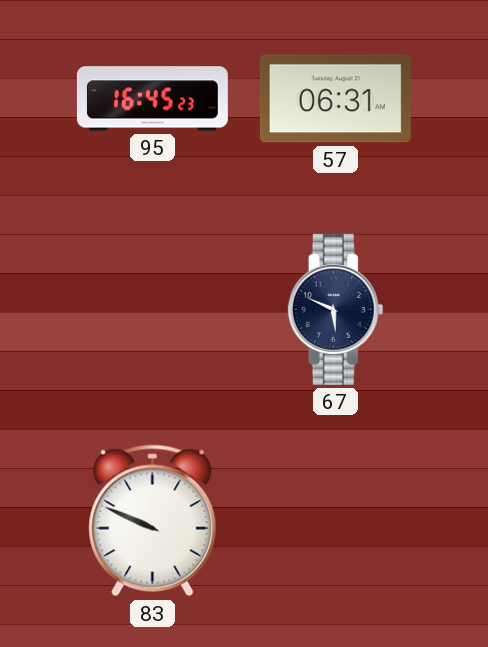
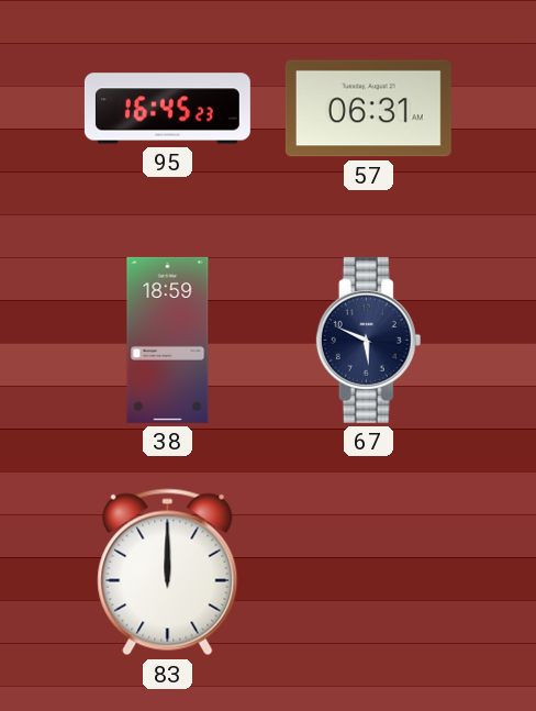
38: none -> 18:59
83: 9:49 -> 12:00
